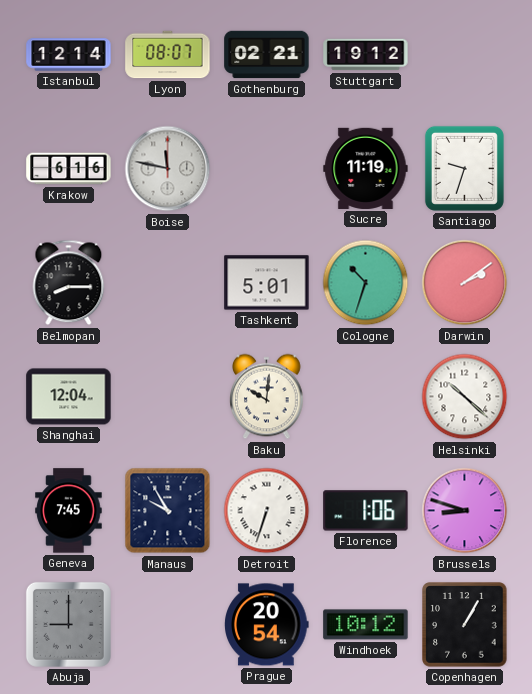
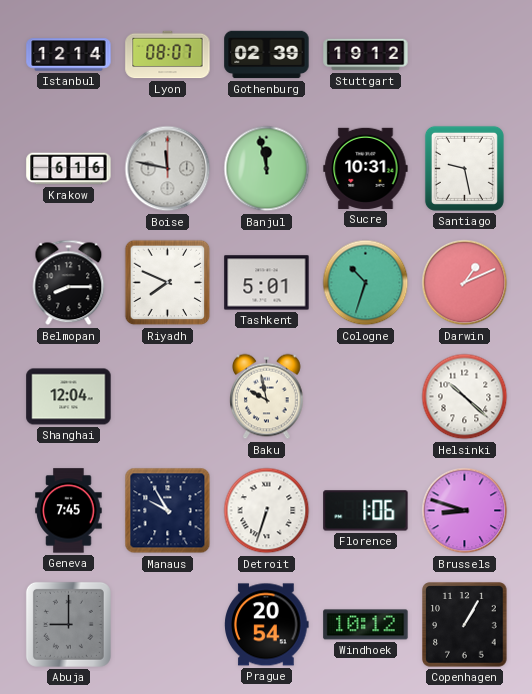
Gothenburg: 02:21 -> 02:39
Banjul: none -> 11:58
Sucre: 11:19 -> 10:31
Santiago: 9:33 -> 9:28
Riyadh: none -> 7:49
Darwin: 2:09 -> 1:11
Baku: 10:01 -> 9:58
